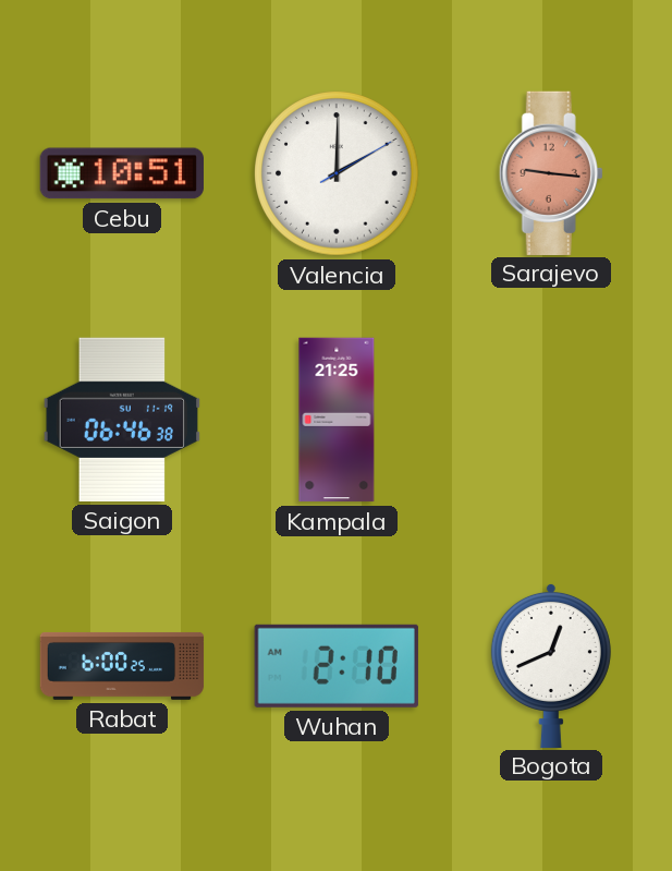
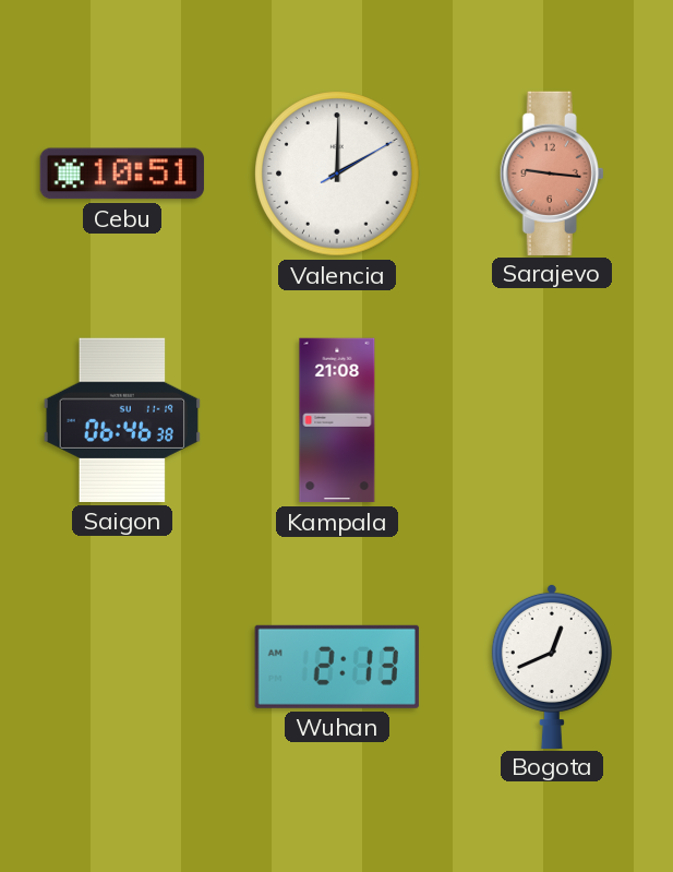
Kampala: 21:25 -> 21:08
Rabat: 6:00 -> none
Wuhan: 2:10 -> 2:13
